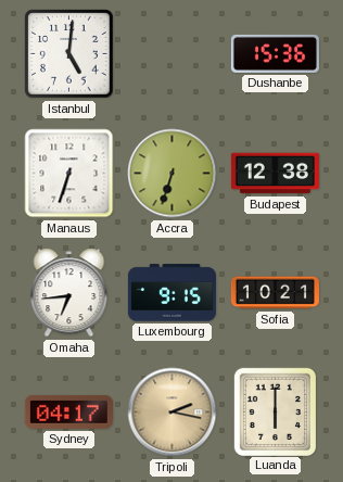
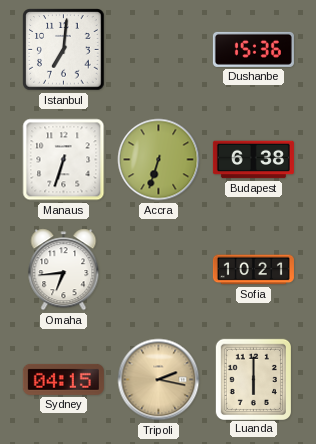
Istanbul: 5:01 -> 7:01
Budapest: 12:38 -> 6:38
Luxembourg: 9:15 -> none
Sydney: 04:17 -> 04:15
